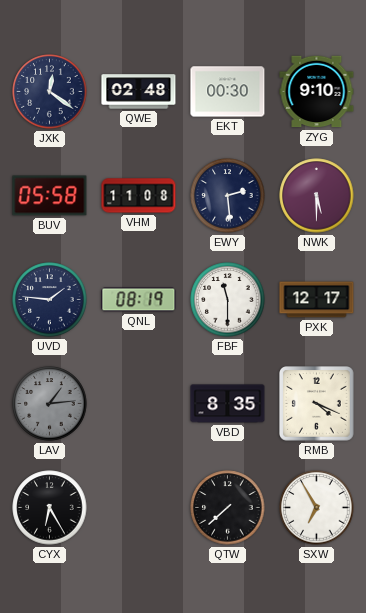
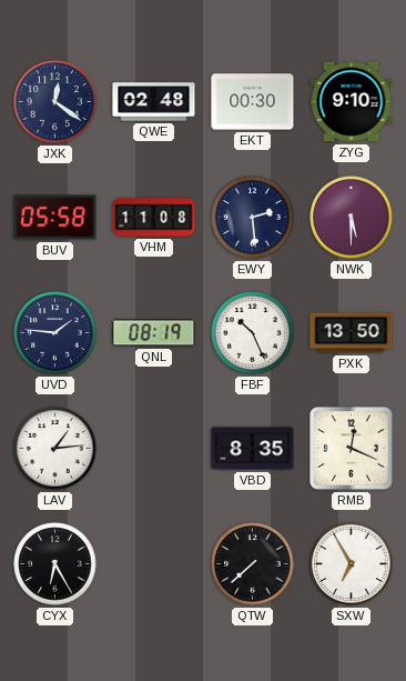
FBF: 11:30 -> 10:26
PXK: 12:17 -> 13:50
LAV dial: grey -> white
RMB: 4:19 -> 12:19
